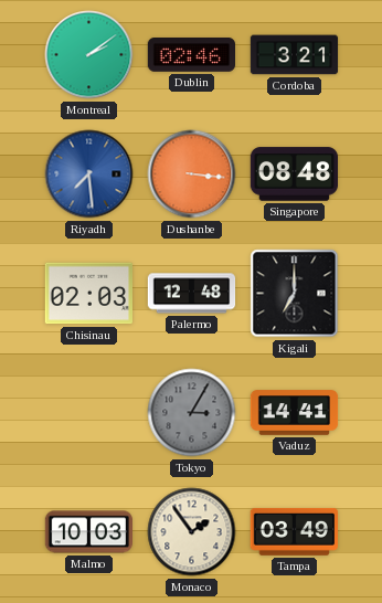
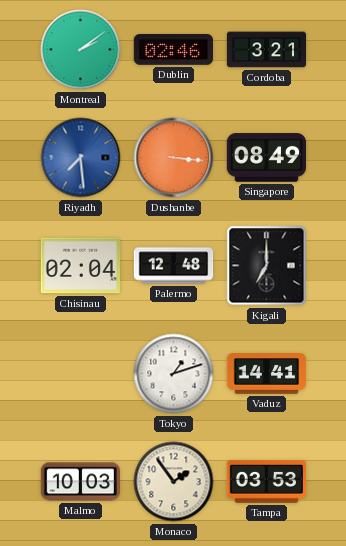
Singapore: 08:48 -> 08:49
Chisinau: 02:03 -> 02:04
Tokyo: 3:05 -> 1:12
Tokyo dial: grey -> white
Tampa: 03:49 -> 03:53
